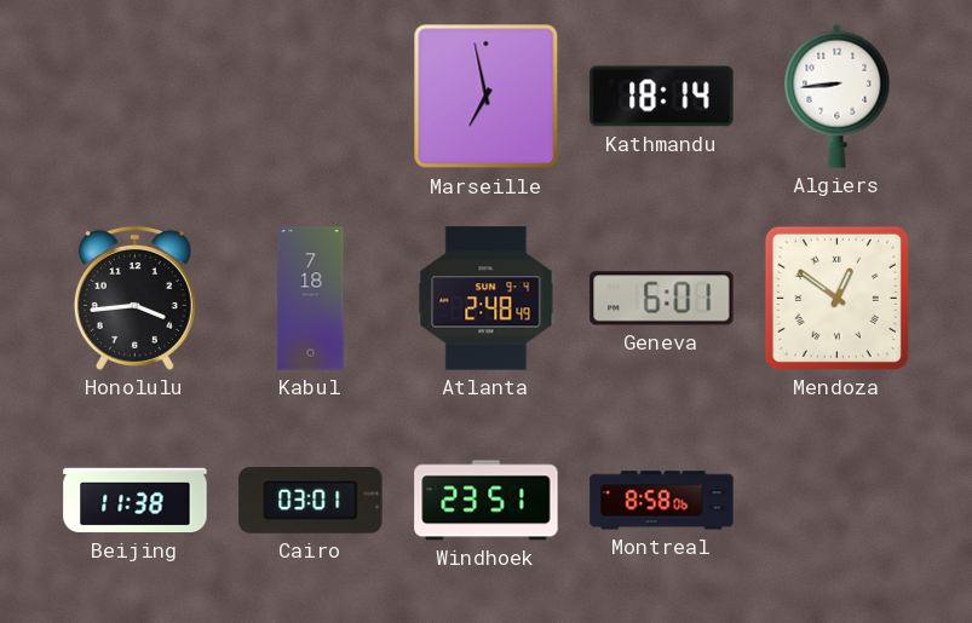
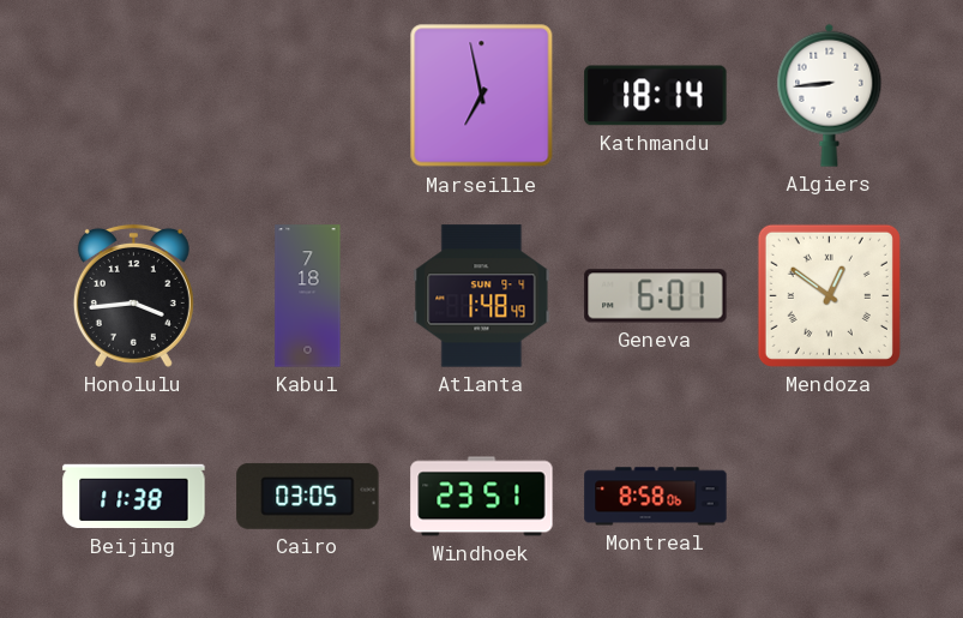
Atlanta: 2:48 -> 1:48
Cairo: 03:01 -> 03:05
